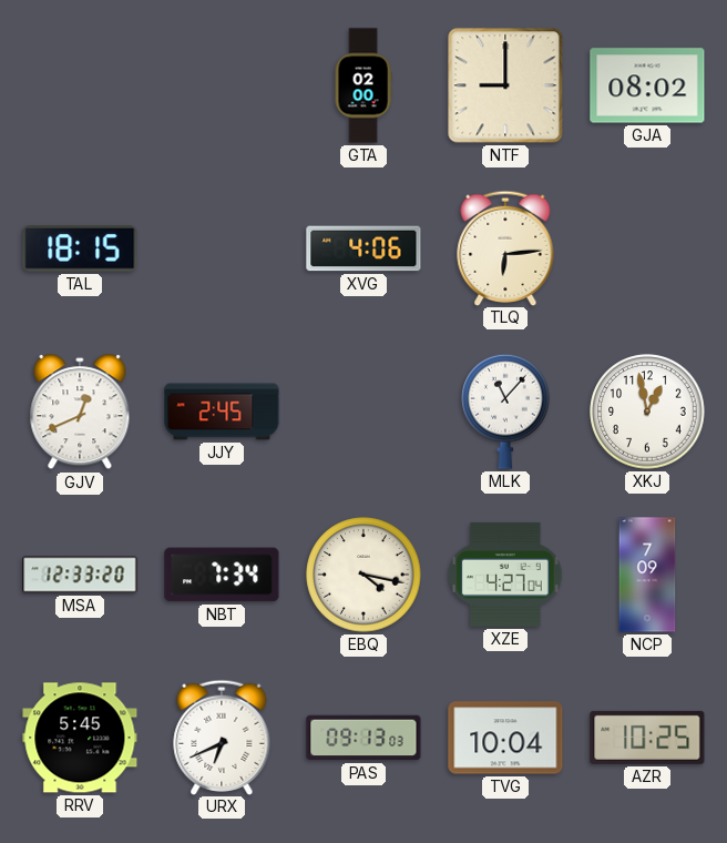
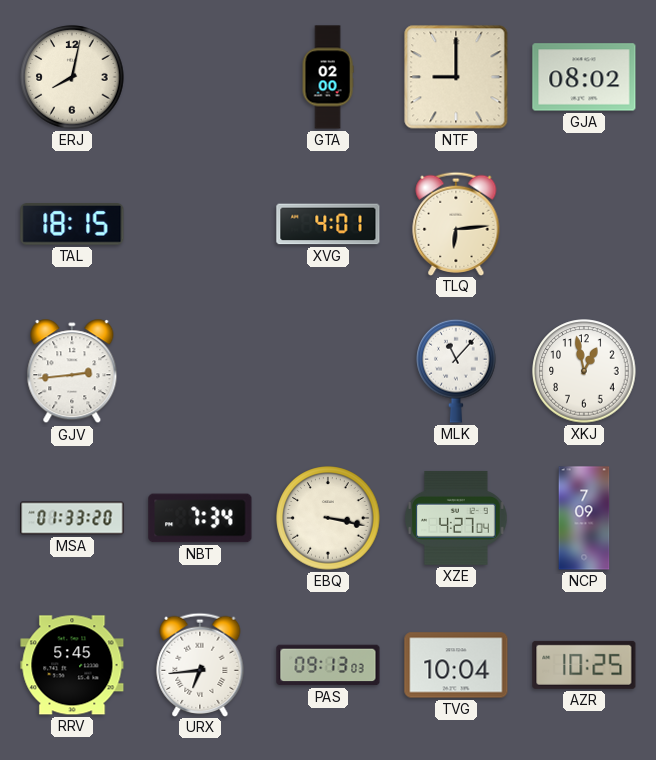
ERJ: none -> 8:02
XVG: 4:06 -> 4:01
GJV: 12:41 -> 2:44
JJY: 2:45 -> none
MSA: 12:33 -> 01:33
EBQ: 4:17 -> 3:17
URX: 6:41 -> 6:44
